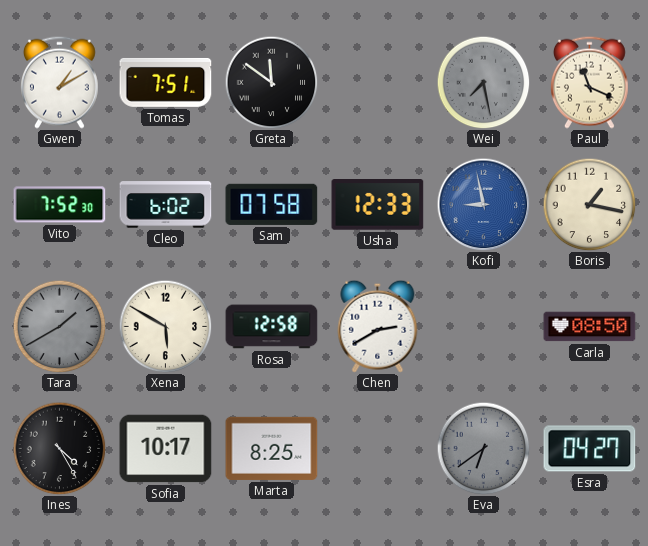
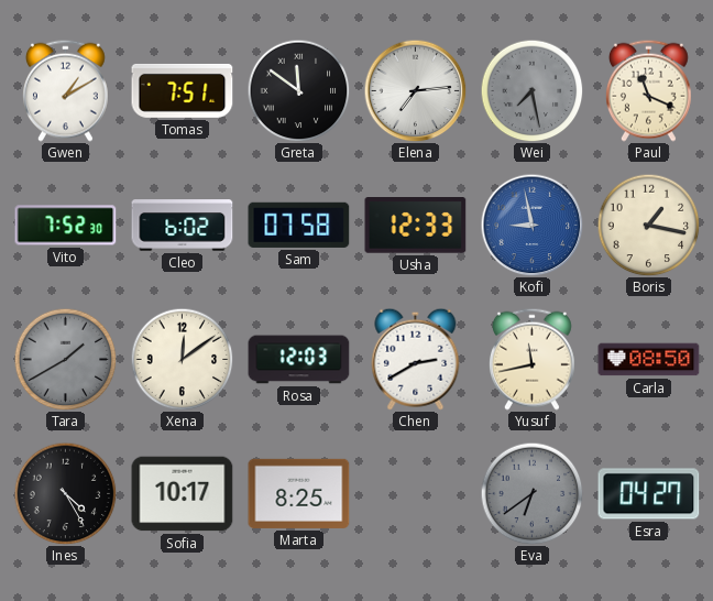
Elena: none -> 7:14
Xena: 5:50 -> 12:09
Rosa: 12:58 -> 12:03
Yusuf: none -> 11:43
